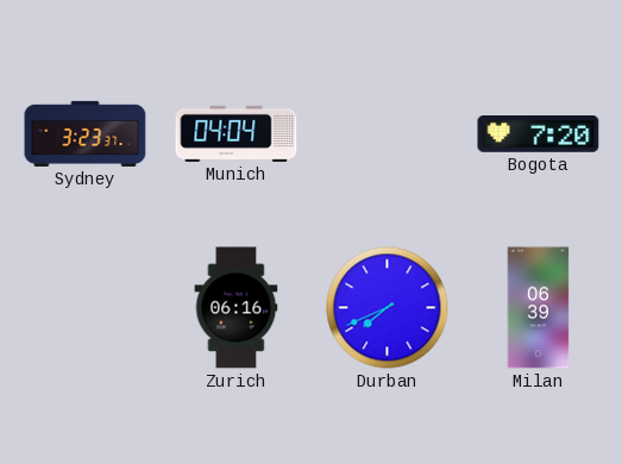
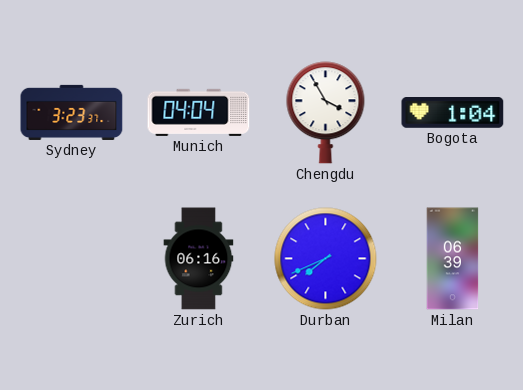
Chengdu: none -> 3:55
Bogota: 7:20 -> 1:04
